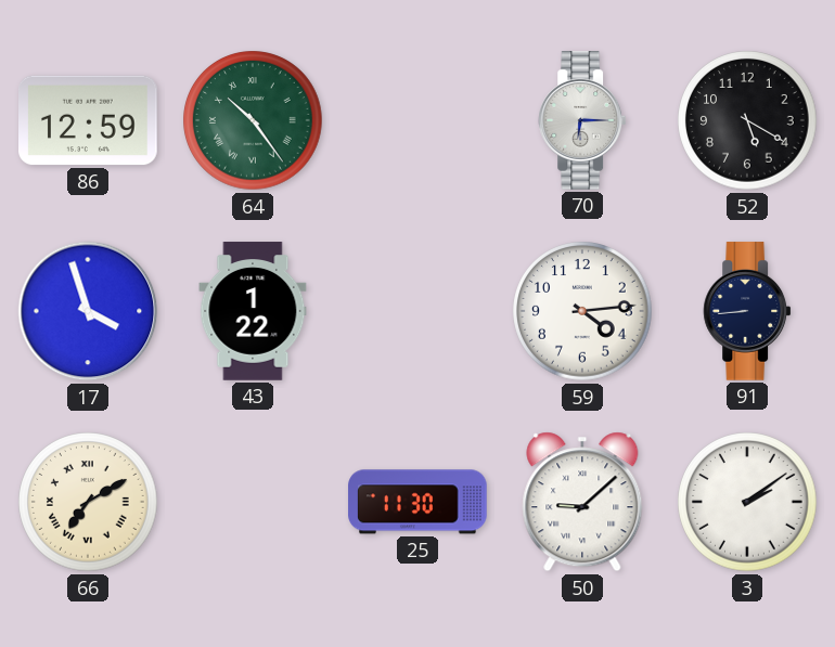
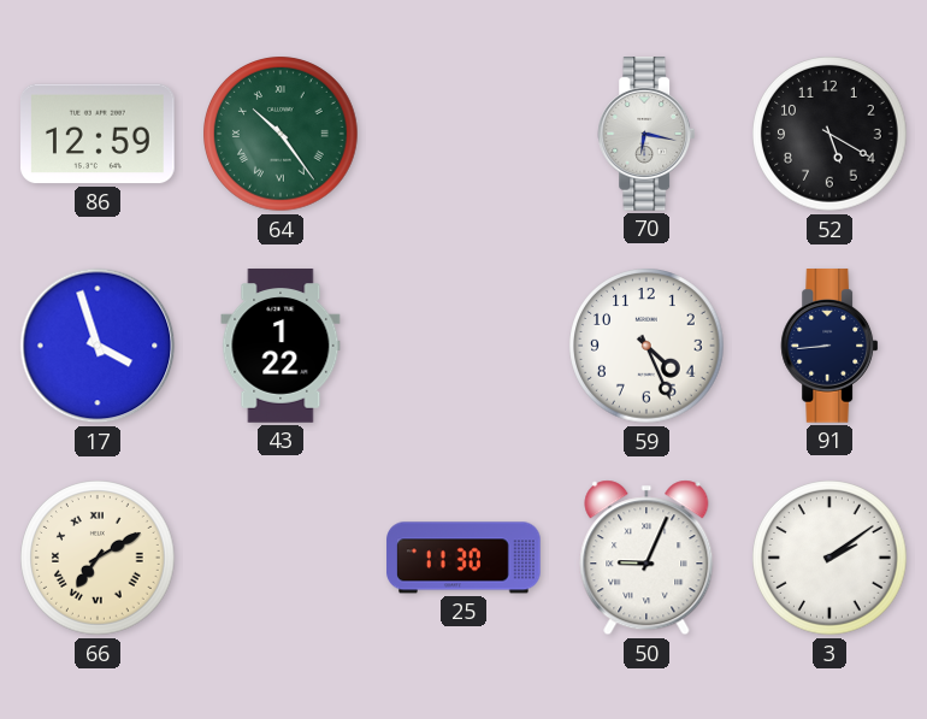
70: 6:15 -> 6:17
59: 4:14 -> 4:26
50: 9:08 -> 9:04
